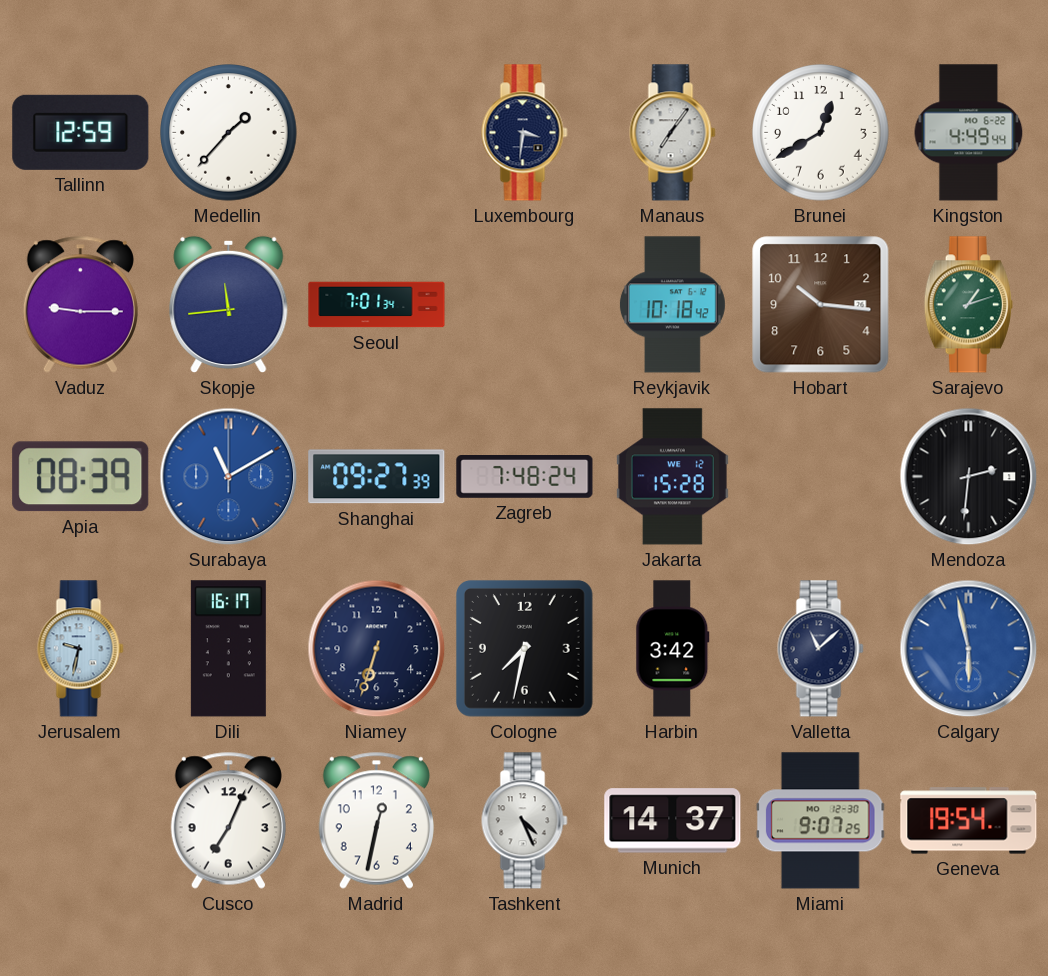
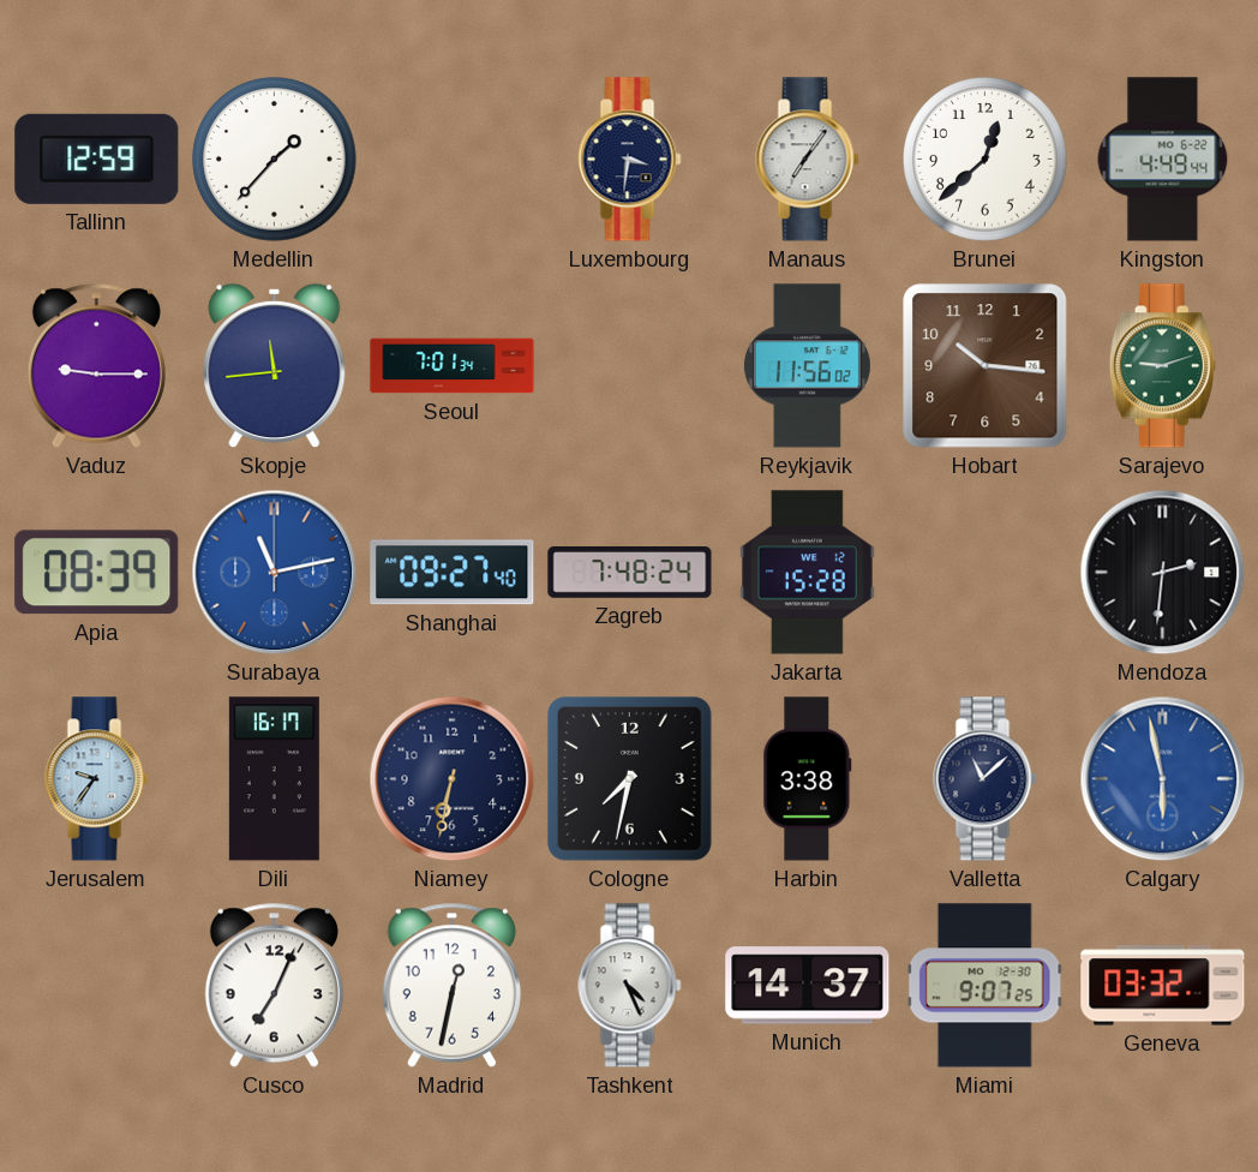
Brunei: 12:40 -> 12:38
Reykjavik: 10:18 -> 11:56
Sarajevo: 1:12 -> 9:12
Surabaya: 11:10 -> 11:13
Shanghai: 09:27:39 -> 09:27:40
Jerusalem: 9:32 -> 9:36
Niamey: 6:33 -> 6:32
Harbin: 3:42 -> 3:38
Geneva: 19:54 -> 03:32
